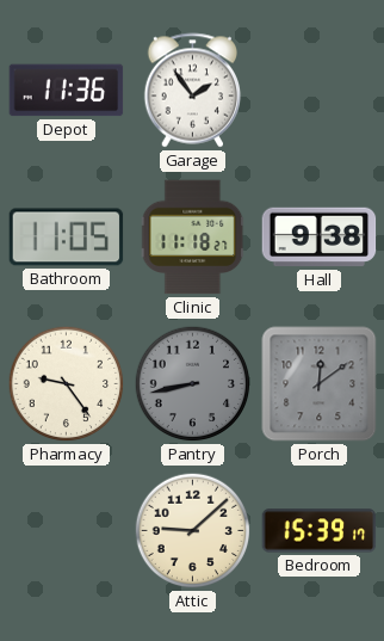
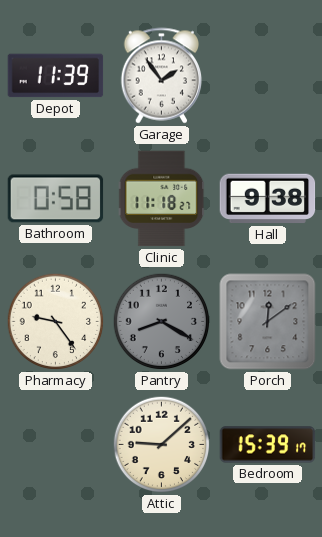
Depot: 11:36 -> 11:39
Bathroom: 11:05 -> 0:58
Pantry: 8:43 -> 8:20
